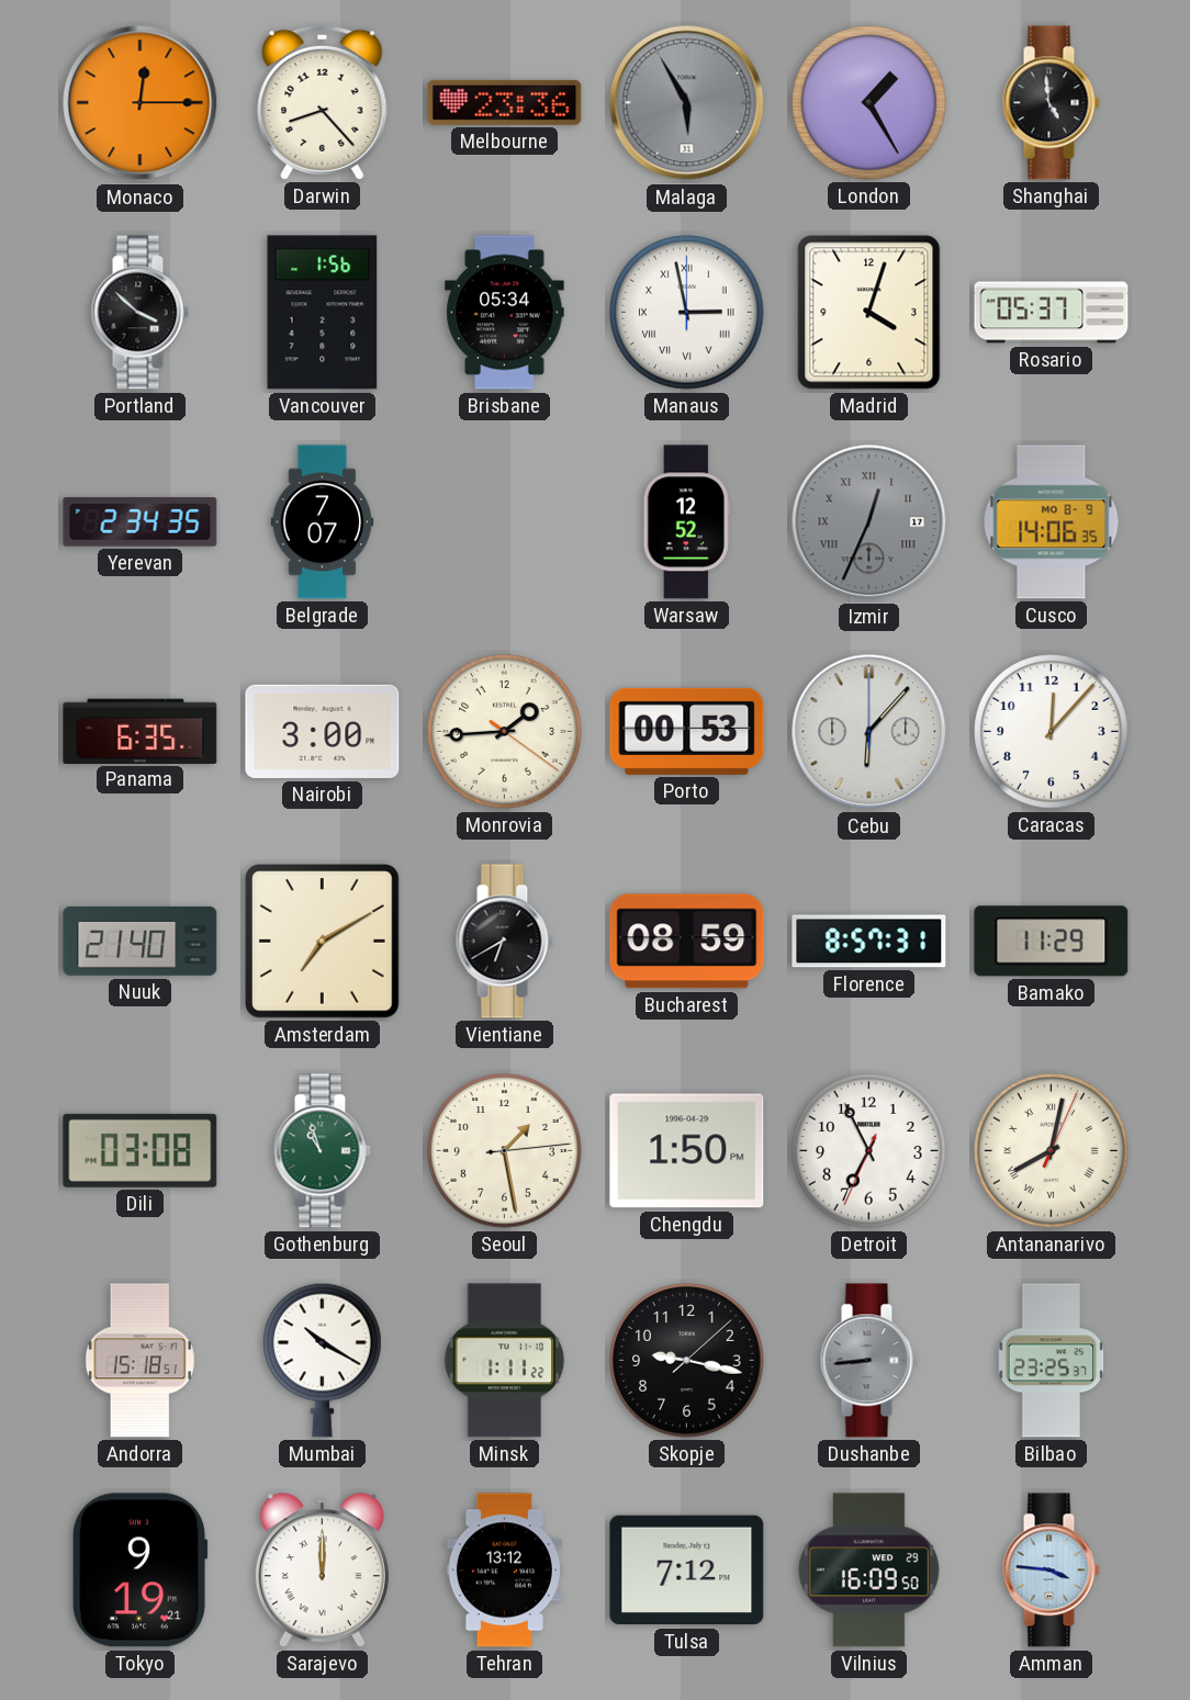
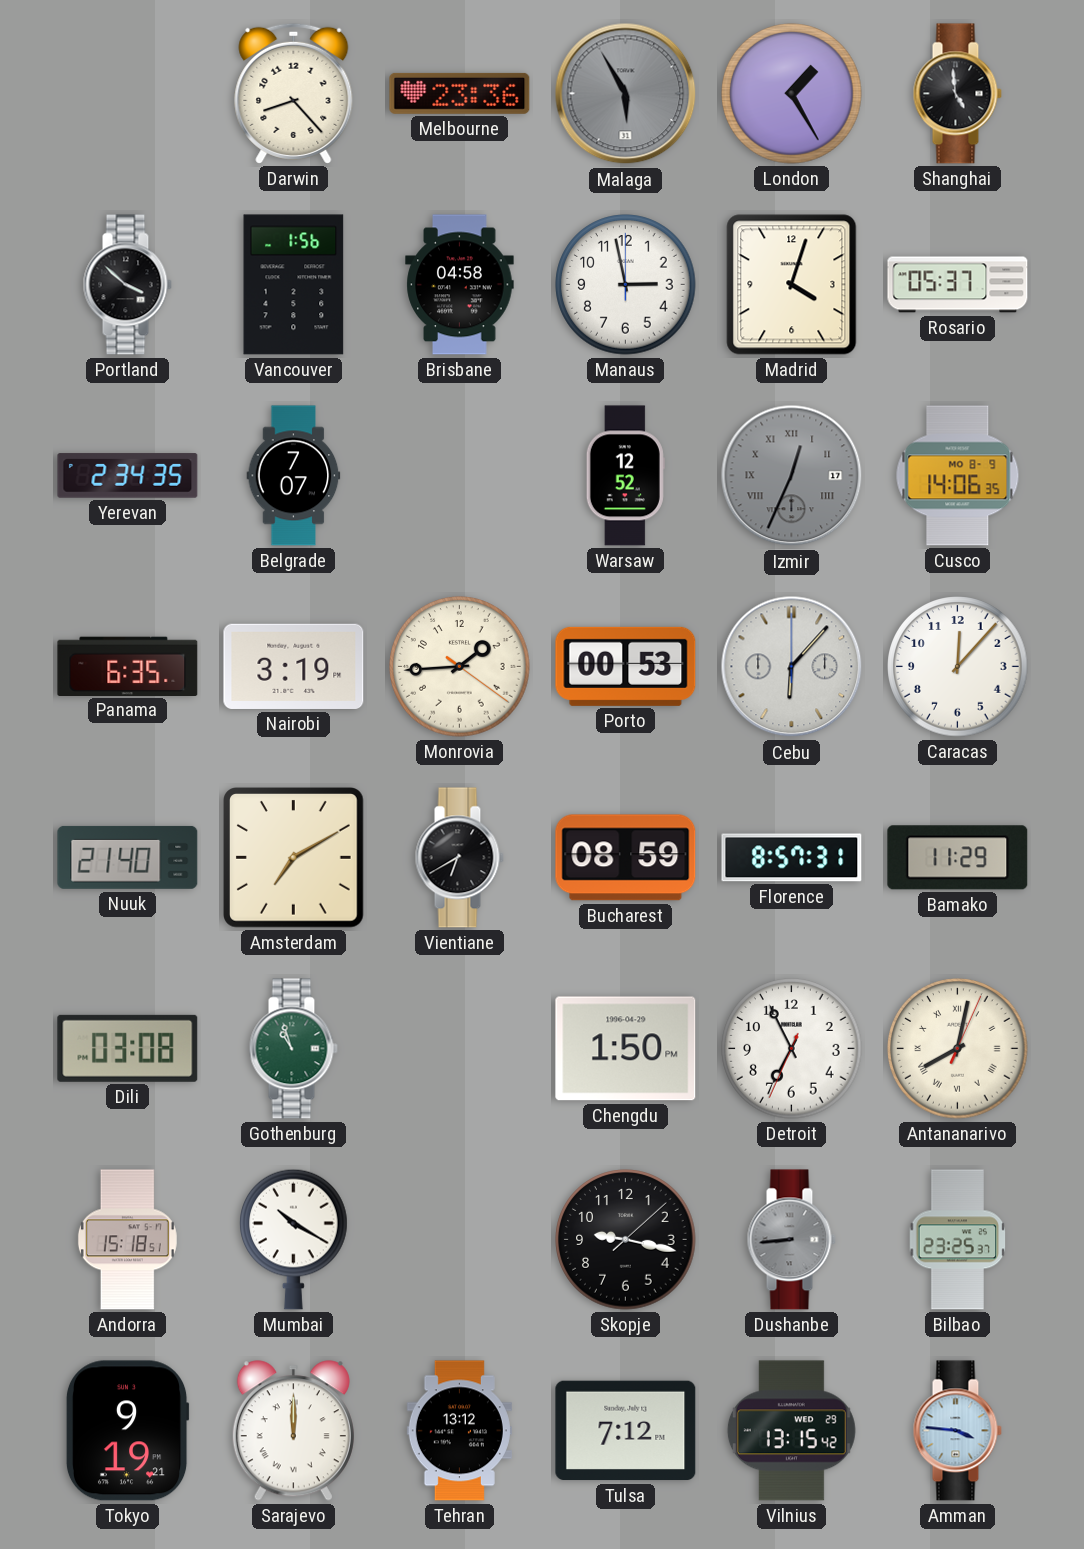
Monaco: 12:15 -> none
Brisbane: 05:34 -> 04:58
Manaus numerals: Roman -> Arabic
Nairobi: 3:00 -> 3:19
Seoul: 1:28 -> none
Minsk: 1:11 -> none
Vilnius: 16:09 -> 13:15
